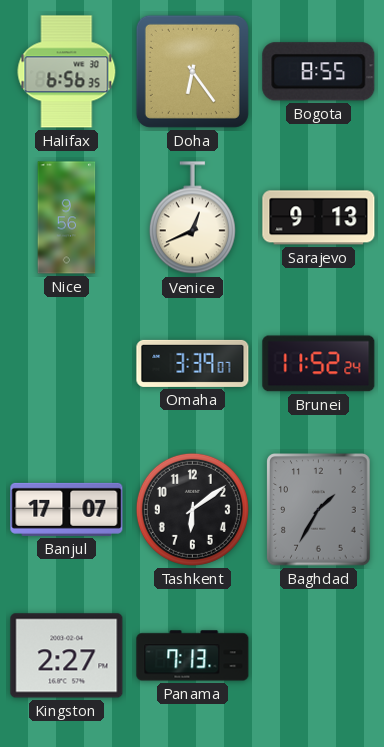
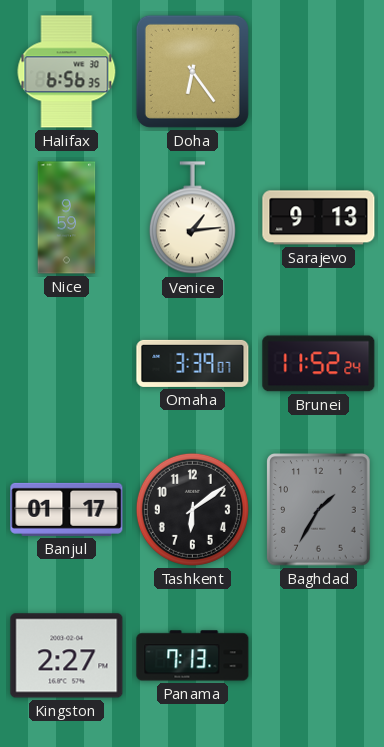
Bogota: 8:55 -> none
Nice: 9:56 -> 9:59
Venice: 12:41 -> 1:14
Banjul: 17:07 -> 01:17
